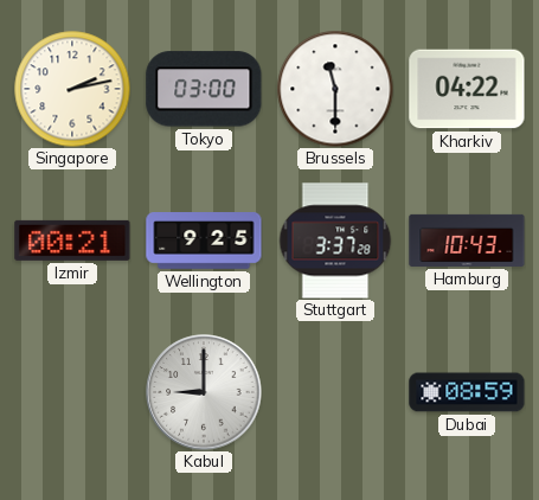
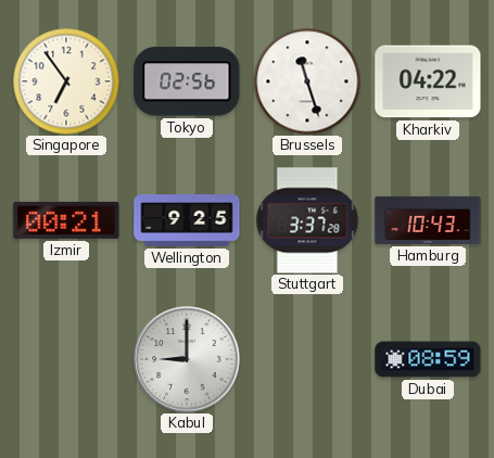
Singapore: 2:13 -> 6:54
Tokyo: 03:00 -> 02:56
Brussels: 11:30 -> 11:27
